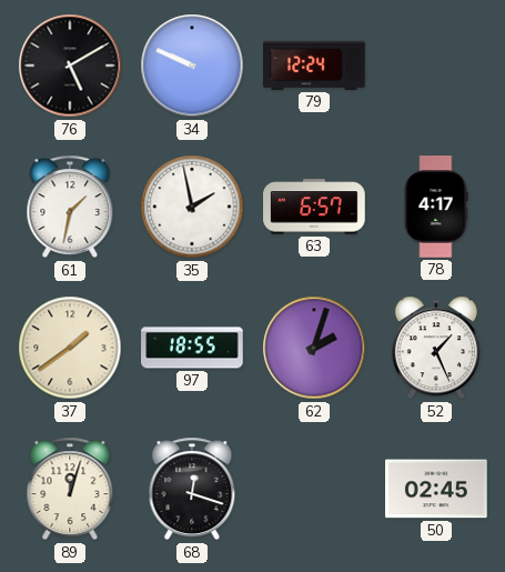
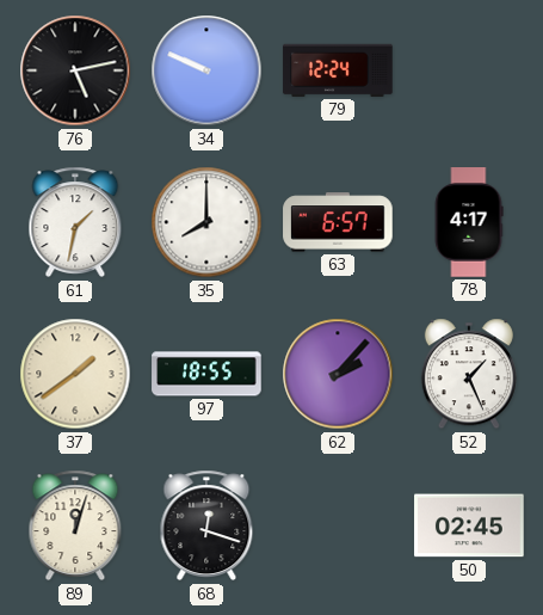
76: 5:10 -> 5:13
35: 1:58 -> 8:00
62: 2:03 -> 2:07
